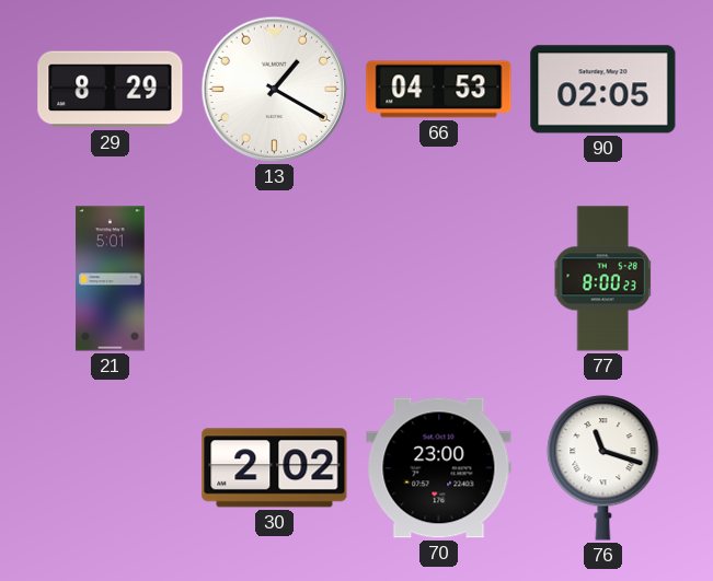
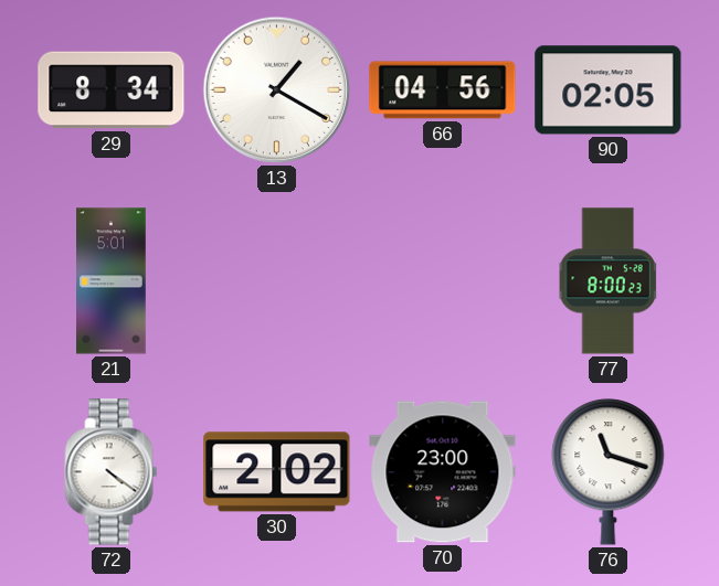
29: 8:29 -> 8:34
66: 04:53 -> 04:56
72: none -> 4:21
